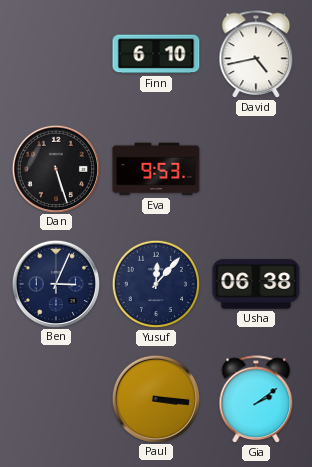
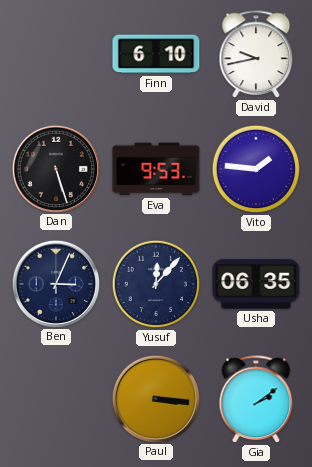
David: 4:43 -> 9:43
Vito: none -> 1:46
Usha: 06:38 -> 06:35
